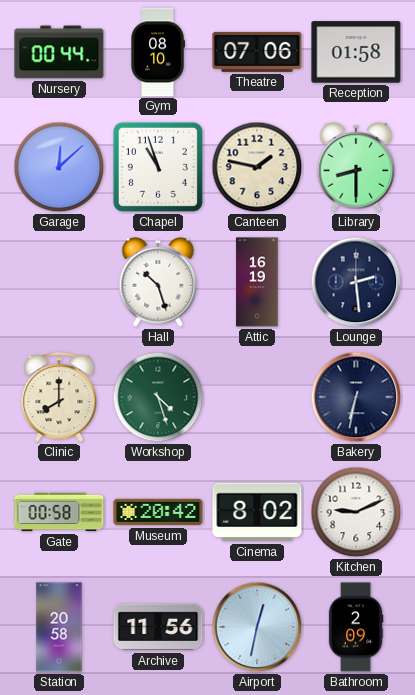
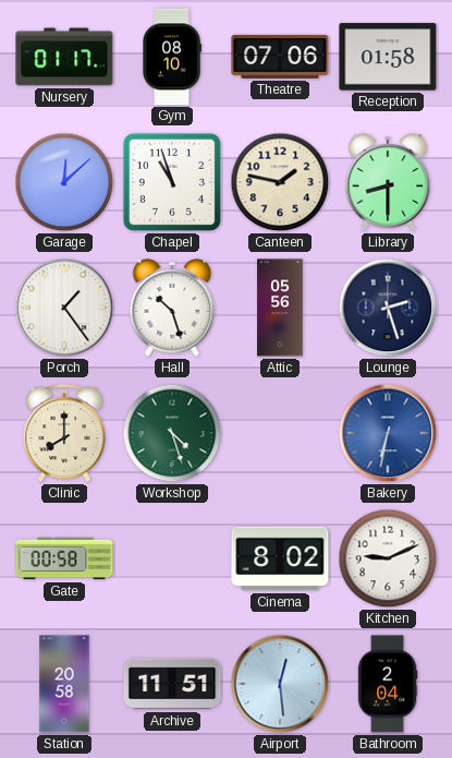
Nursery: 00:44 -> 01:17
Porch: none -> 1:24
Attic: 16:19 -> 05:56
Lounge: 2:29 -> 2:27
Bakery dial: navy -> blue
Museum: 20:42 -> none
Archive: 11:56 -> 11:51
Airport: 12:32 -> 12:29
Bathroom: 2:09 -> 2:04
